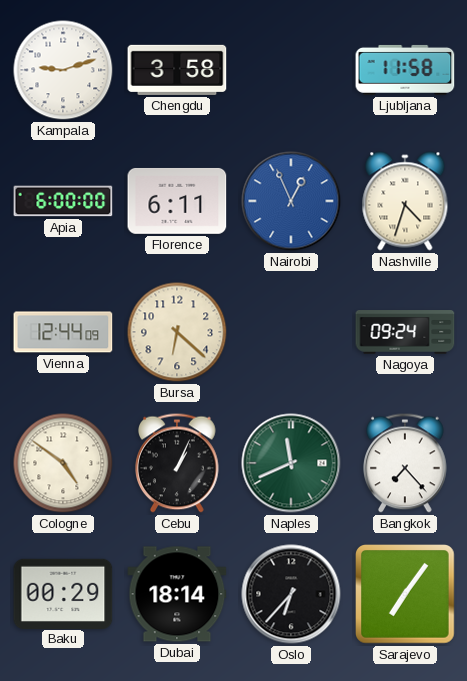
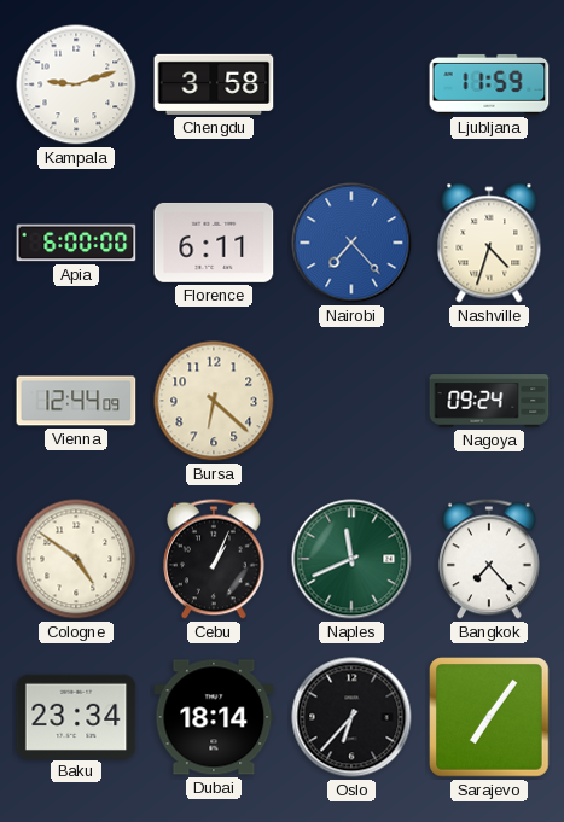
Ljubljana: 11:58 -> 11:59
Nairobi: 12:56 -> 7:23
Baku: 00:29 -> 23:34
